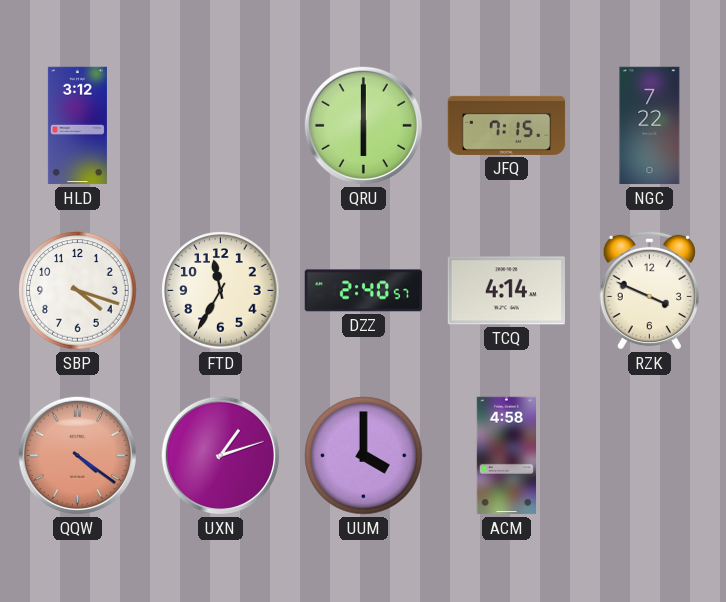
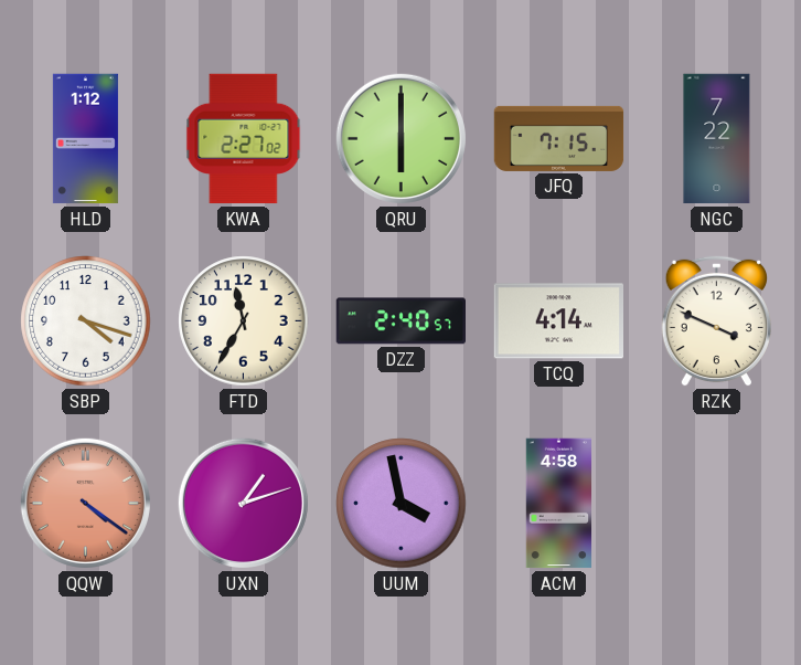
HLD: 3:12 -> 1:12
KWA: none -> 2:27
UUM: 4:00 -> 3:58
